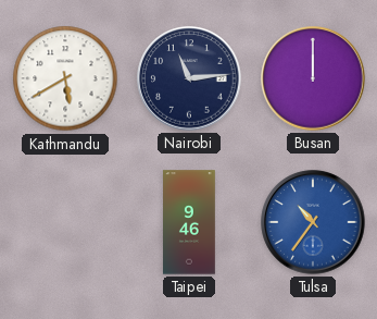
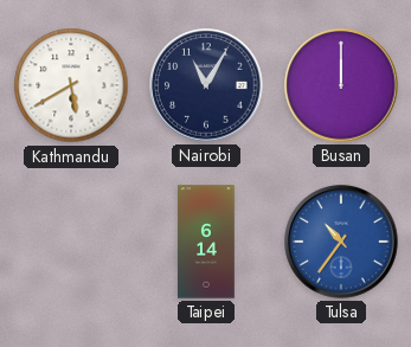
Nairobi: 11:14 -> 11:05
Taipei: 9:46 -> 6:14
